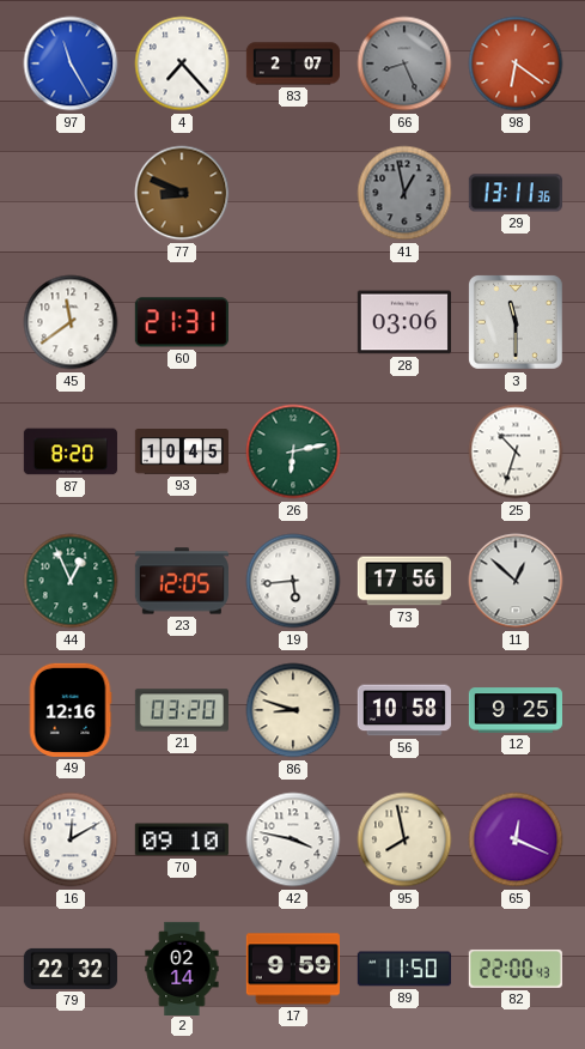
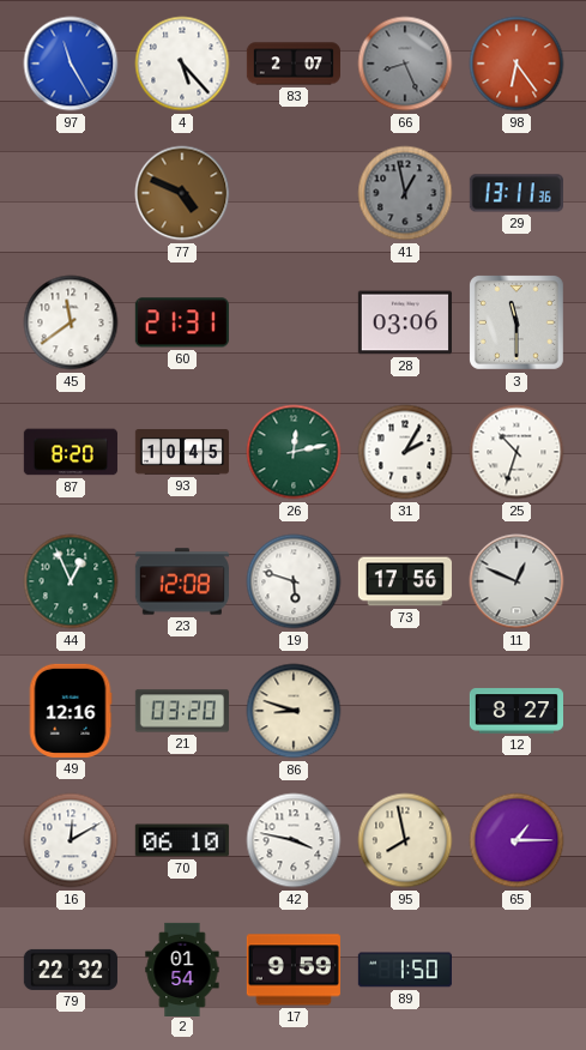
4: 7:23 -> 5:23
98: 6:21 -> 6:24
77: 8:49 -> 4:49
26: 6:13 -> 12:13
31: none -> 2:05
23: 12:05 -> 12:08
19: 5:44 -> 5:48
11: 12:52 -> 12:49
56: 10:58 -> none
12: 9:25 -> 8:27
70: 09:10 -> 06:10
65: 12:19 -> 1:15
2: 02:14 -> 01:54
89: 11:50 -> 1:50
82: 22:00 -> none
